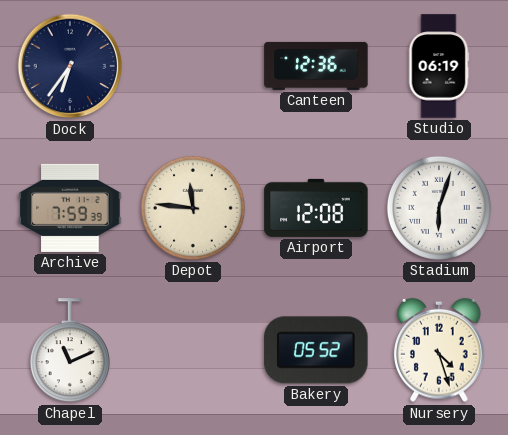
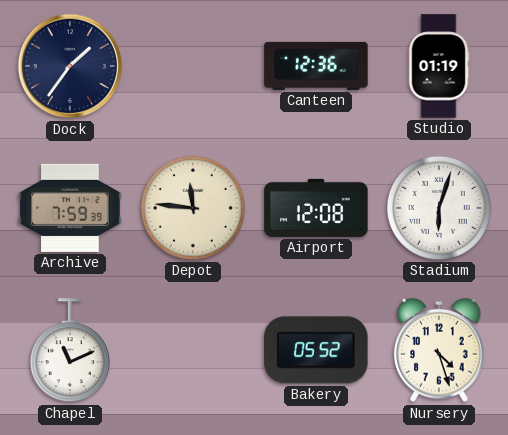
Dock: 6:36 -> 1:36
Studio: 06:19 -> 01:19
